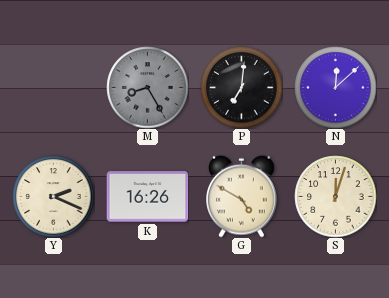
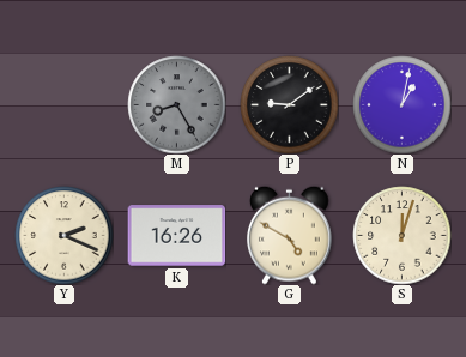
P: 7:01 -> 9:09
N: 12:08 -> 1:02
